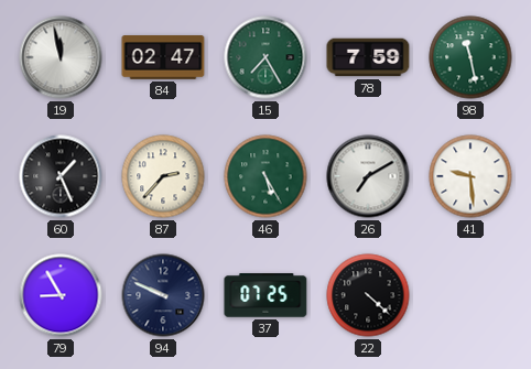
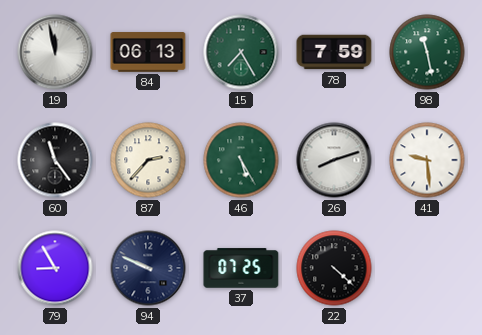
84: 02:47 -> 06:13
60: 1:26 -> 11:24
26: 7:10 -> 8:12
